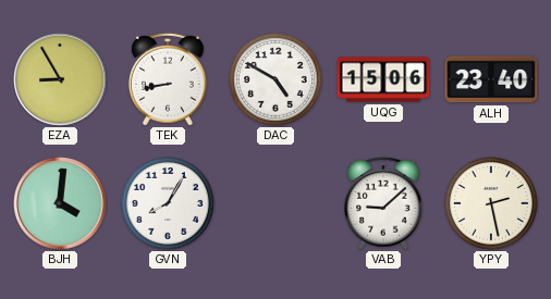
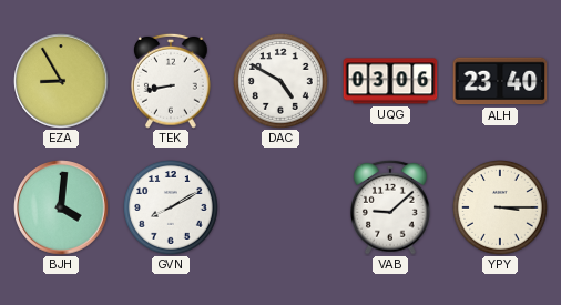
UQG: 15:06 -> 03:06
GVN: 8:05 -> 8:10
YPY: 2:28 -> 3:15
